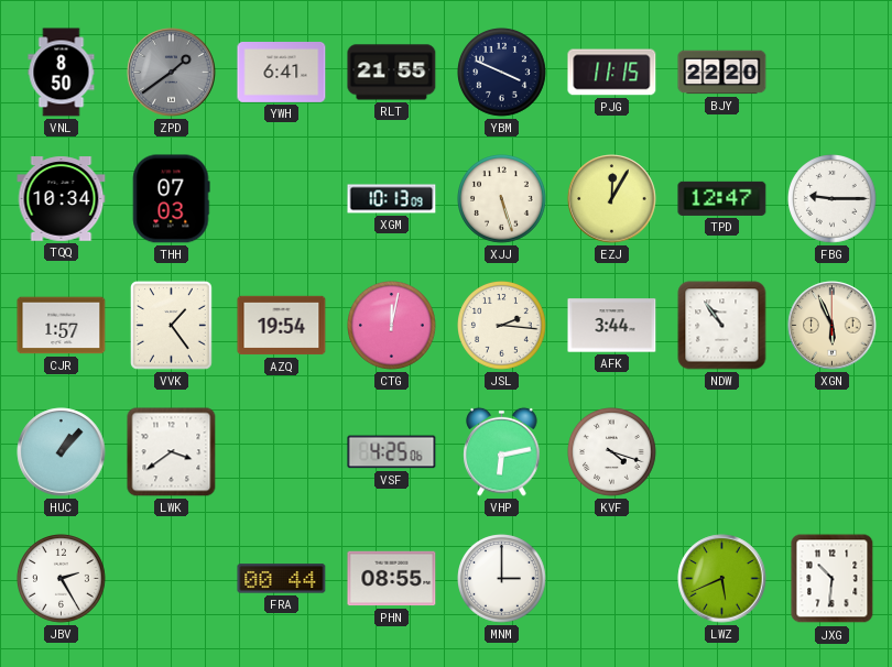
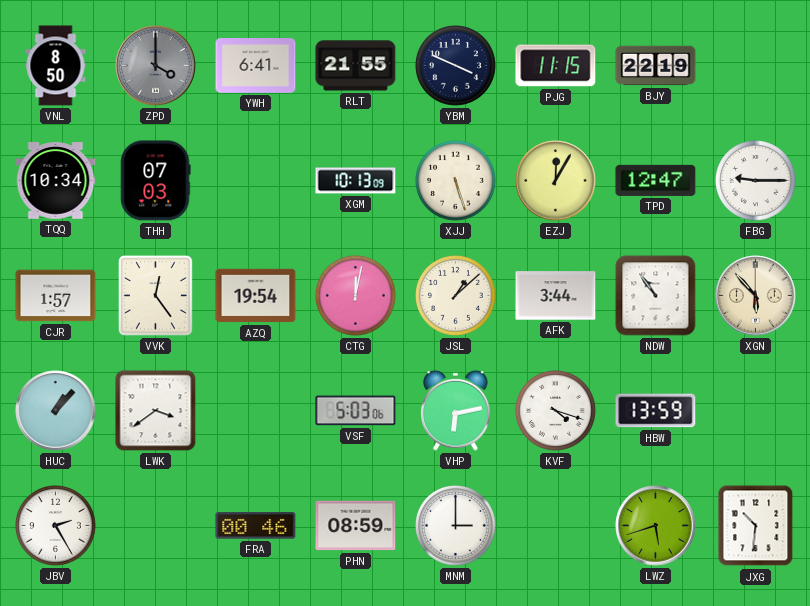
ZPD: 1:39 -> 4:00
BJY: 22:20 -> 22:19
VVK: 1:24 -> 12:24
JSL: 2:16 -> 1:08
XGN: 5:56 -> 5:53
VSF: 4:25 -> 5:03
HBW: none -> 13:59
FRA: 00:44 -> 00:46
PHN: 08:55 -> 08:59
LWZ: 5:41 -> 5:42
